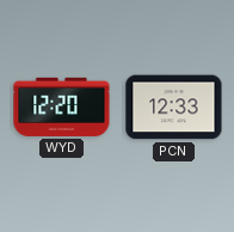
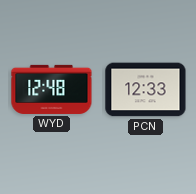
WYD: 12:20 -> 12:48
